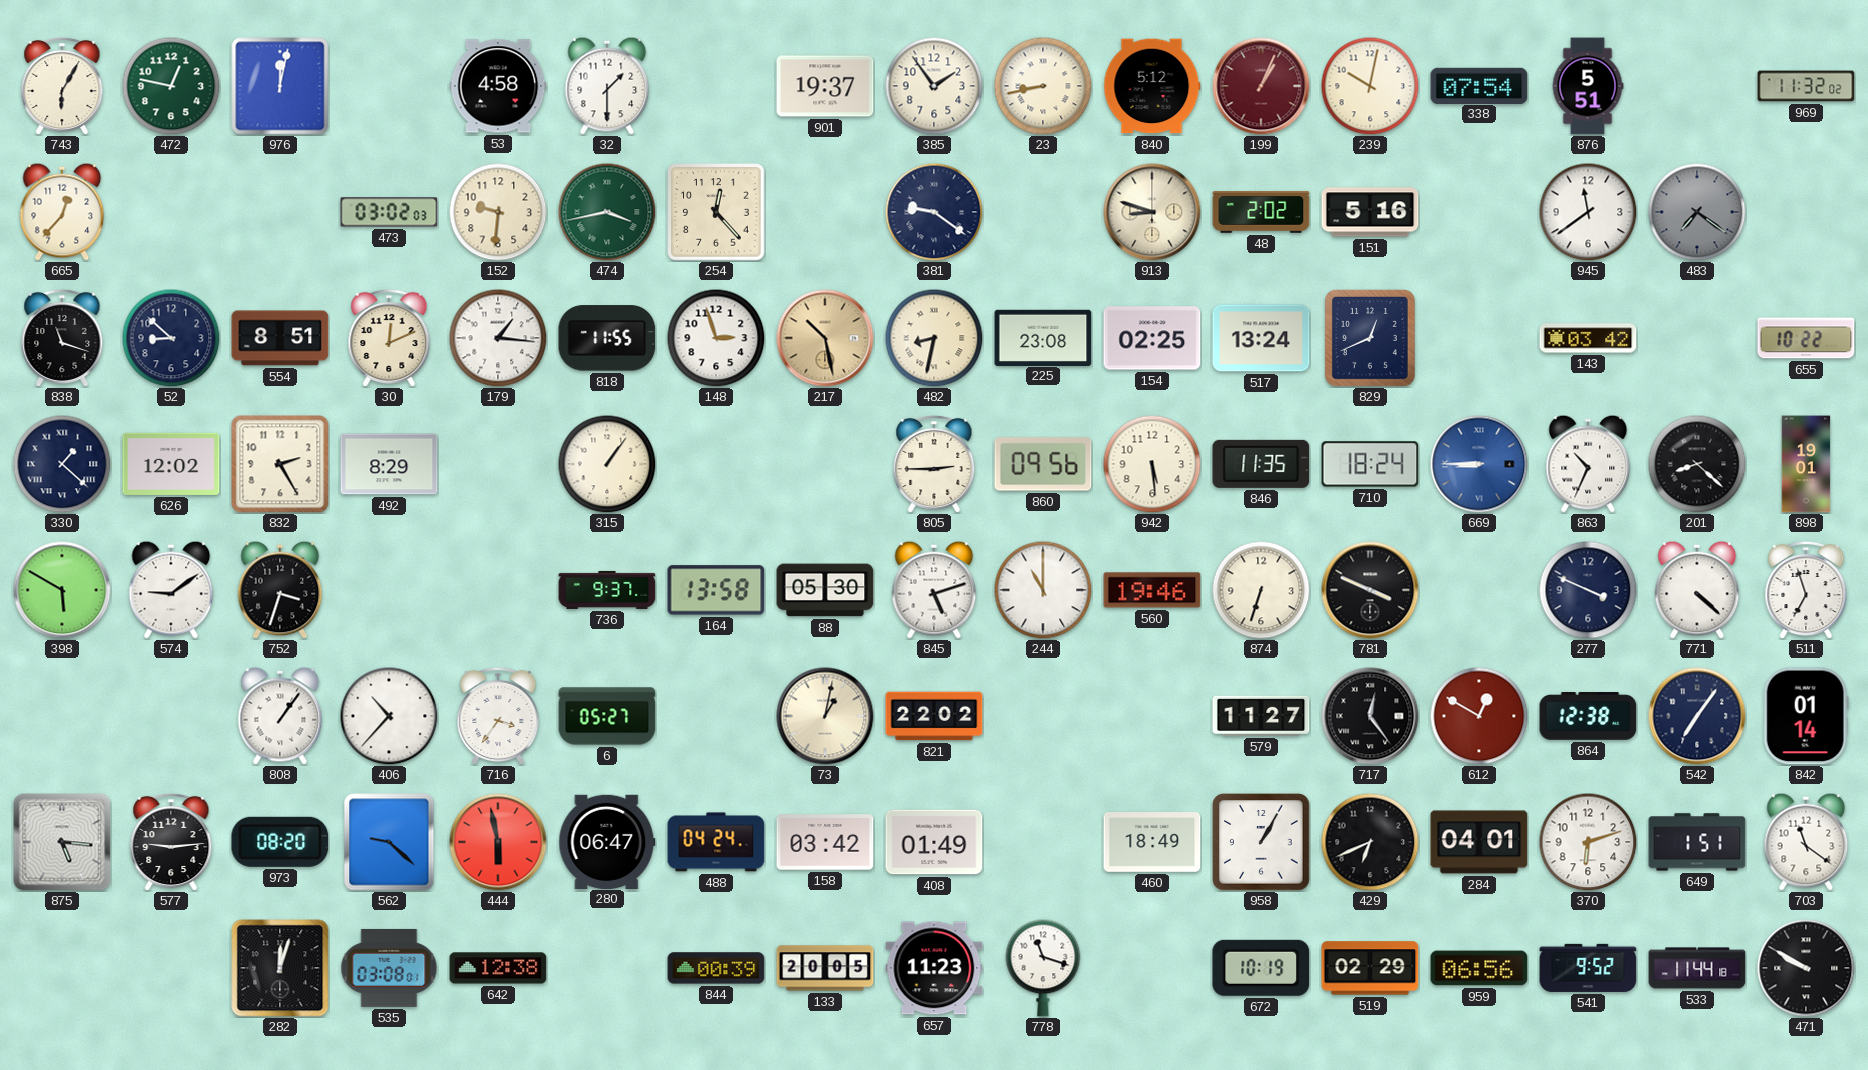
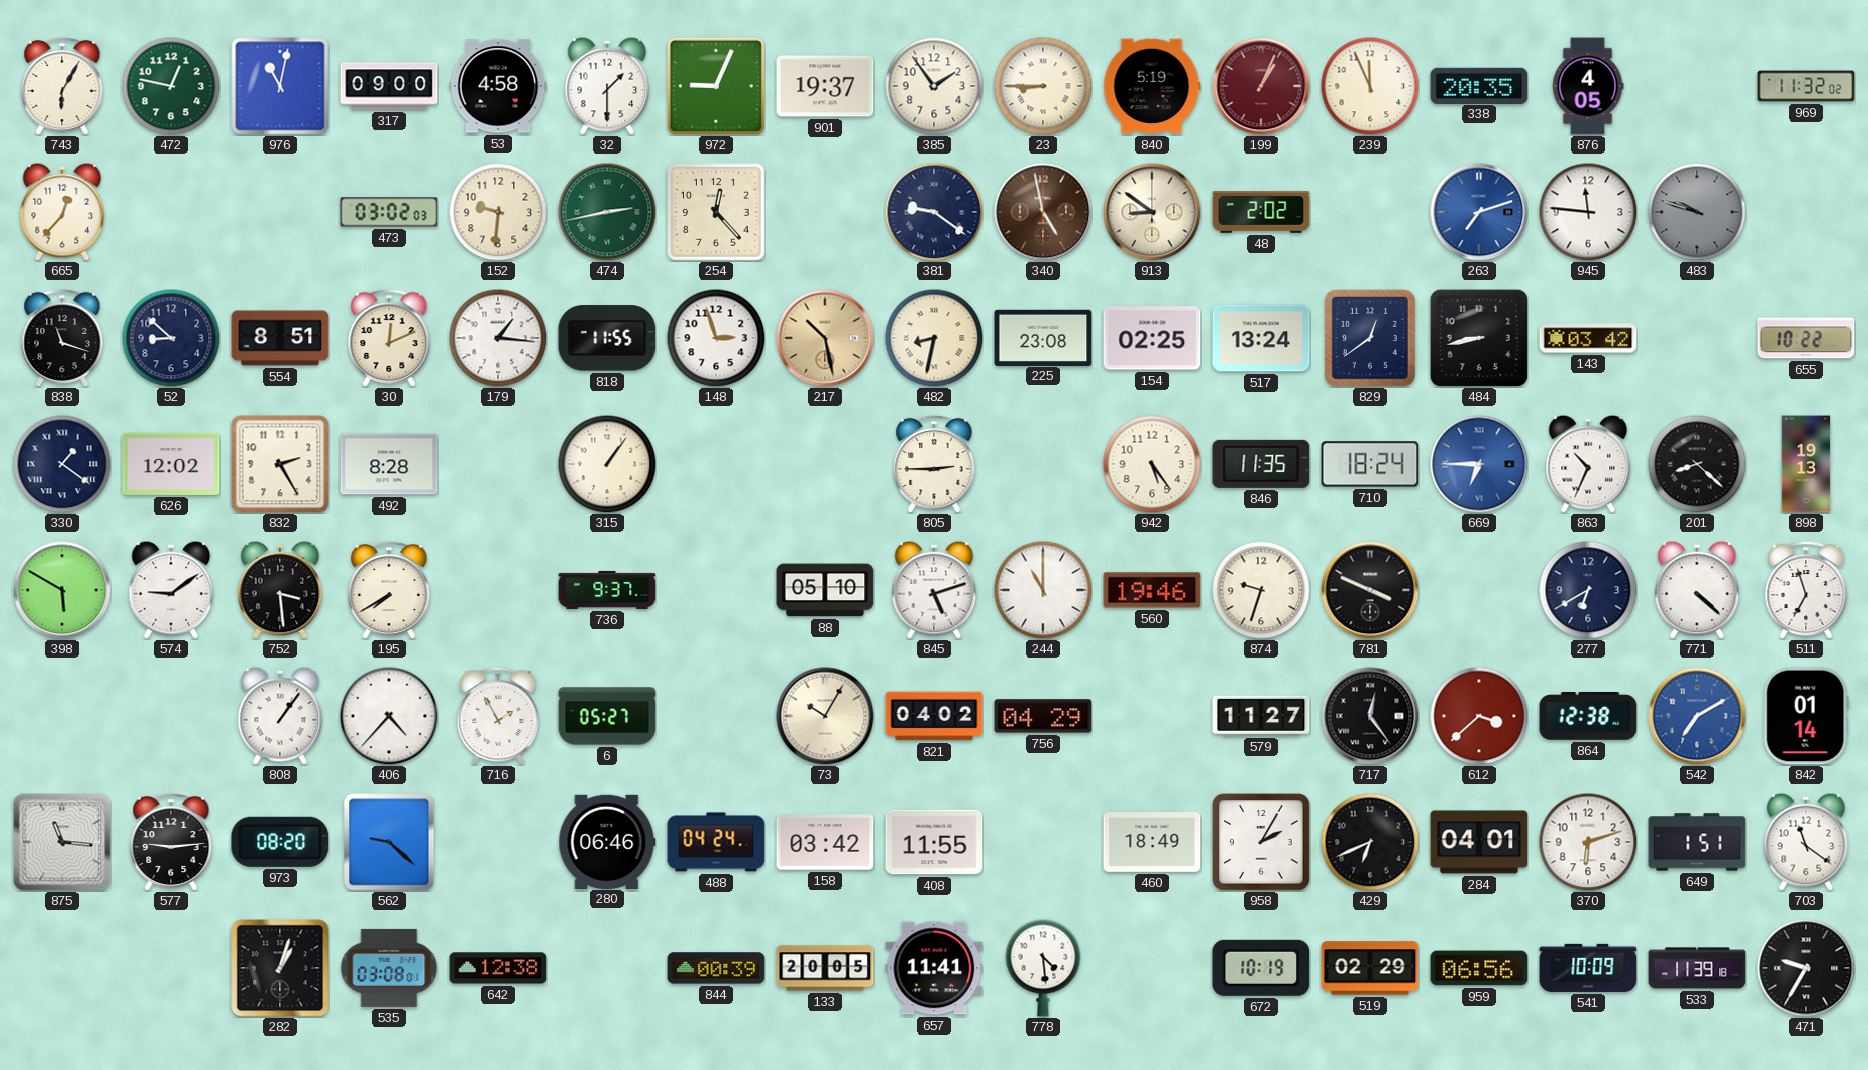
976: 12:02 -> 11:02
317: none -> 09:00
972: none -> 9:04
23: 8:43 -> 8:45
840: 5:12 -> 5:19
239: 10:02 -> 11:56
338: 07:54 -> 20:35
876: 5:51 -> 4:05
474: 3:43 -> 2:43
340: none -> 4:58
913: 8:48 -> 8:51
151: 5:16 -> none
263: none -> 7:12
945: 11:39 -> 11:46
483: 7:21 -> 9:48
829: 12:41 -> 12:39
484: none -> 8:43
330: 1:22 -> 1:21
492: 8:29 -> 8:28
860: 09:56 -> none
942: 5:29 -> 5:24
669: 8:45 -> 6:45
898: 19:01 -> 19:13
752: 3:33 -> 3:29
195: none -> 7:40
164: 13:58 -> none
88: 05:30 -> 05:10
874: 6:33 -> 9:33
277: 3:49 -> 6:40
406: 10:37 -> 4:37
716: 3:36 -> 1:55
73: 1:02 -> 10:05
821: 22:02 -> 04:02
756: none -> 04:29
612: 12:50 -> 3:38
542: 7:06 -> 7:10
542 dial: navy -> blue
875: 5:16 -> 11:16
444: 5:58 -> none
280: 06:47 -> 06:46
408: 01:49 -> 11:55
958: 1:05 -> 2:05
282: 12:03 -> 1:03
657: 11:23 -> 11:41
778: 11:18 -> 4:29
541: 9:52 -> 10:09
533: 11:44 -> 11:39
471: 9:50 -> 9:35
